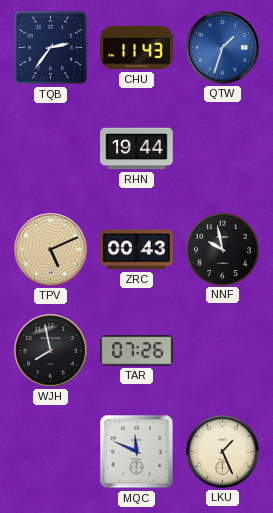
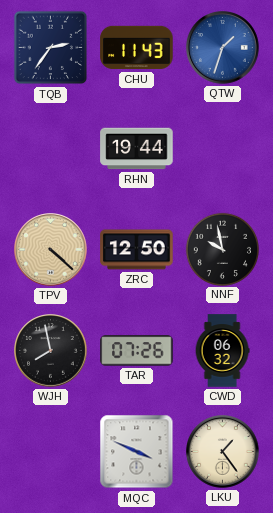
TPV: 5:11 -> 4:22
ZRC: 00:43 -> 12:50
CWD: none -> 06:32
MQC: 11:49 -> 3:49
LKU: 1:26 -> 1:24
